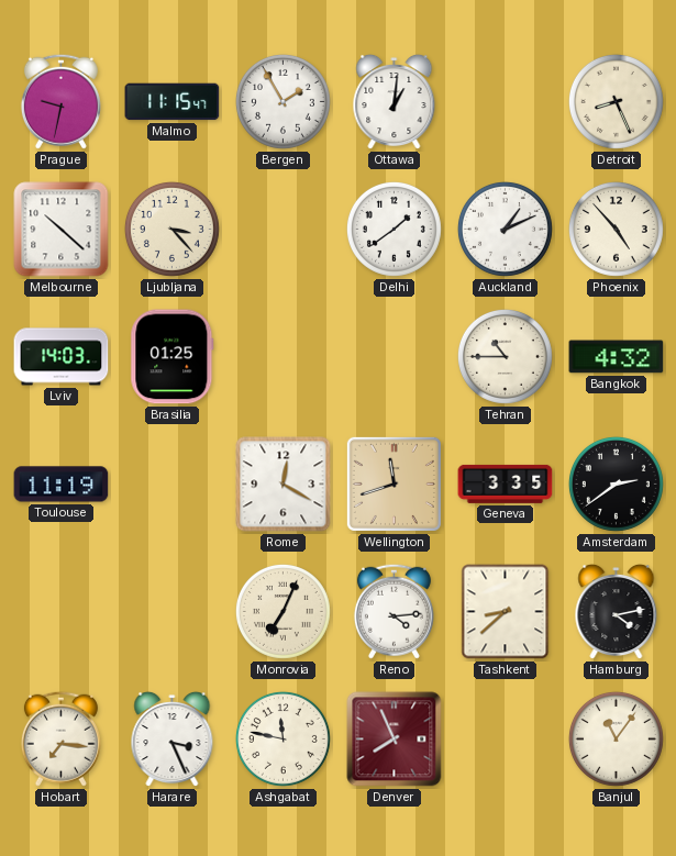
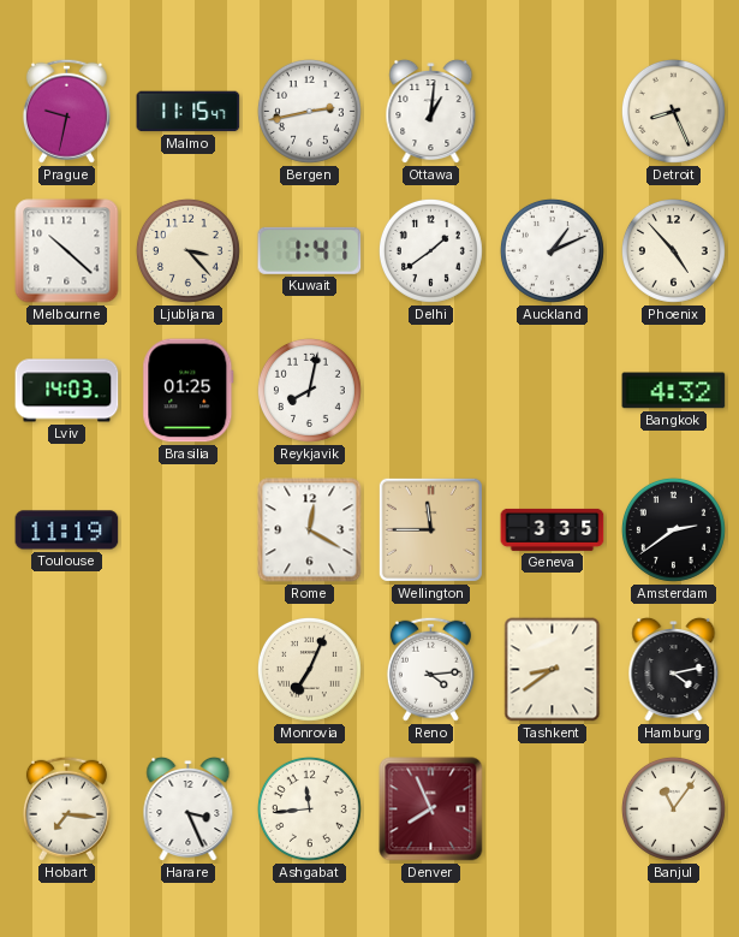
Bergen: 1:55 -> 2:43
Kuwait: none -> 1:41
Reykjavik: none -> 8:02
Tehran: 10:45 -> none
Wellington: 11:42 -> 11:45
Tashkent: 8:38 -> 8:39
Ashgabat: 11:47 -> 11:44
